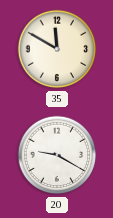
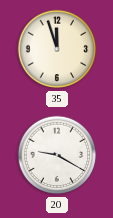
35: 11:50 -> 11:57
